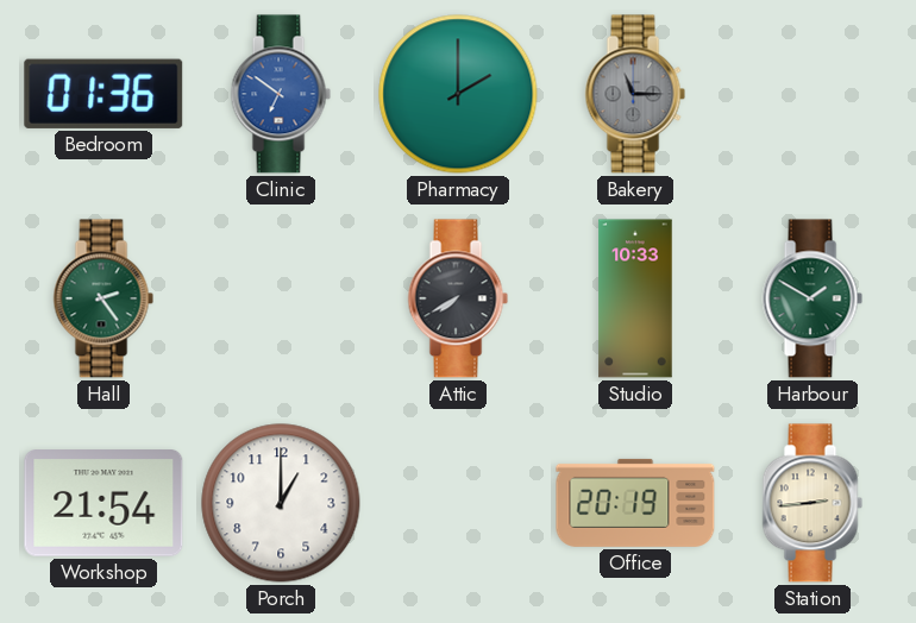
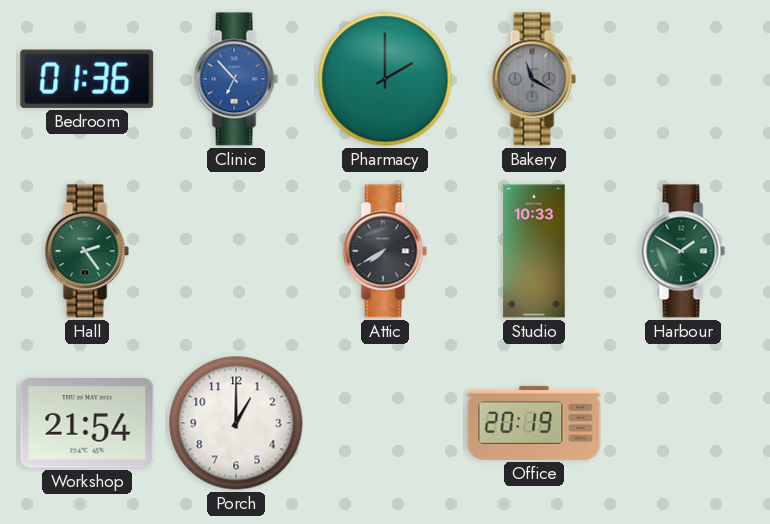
Clinic: 6:51 -> 6:53
Bakery: 11:15 -> 11:20
Station: 2:44 -> none
